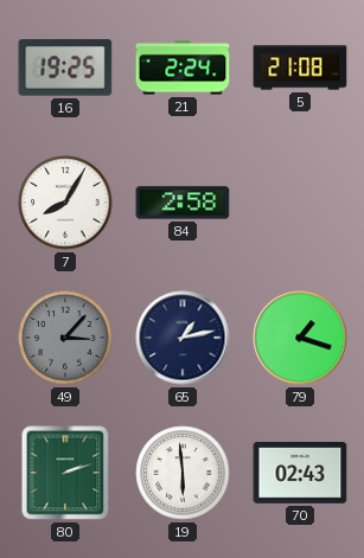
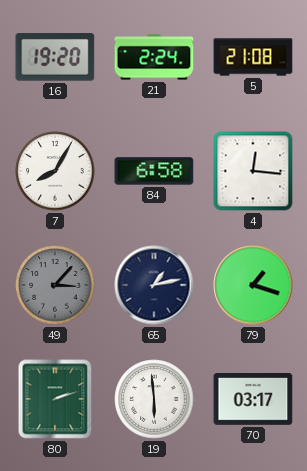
16: 19:25 -> 19:20
84: 2:58 -> 6:58
4: none -> 12:16
70: 02:43 -> 03:17
